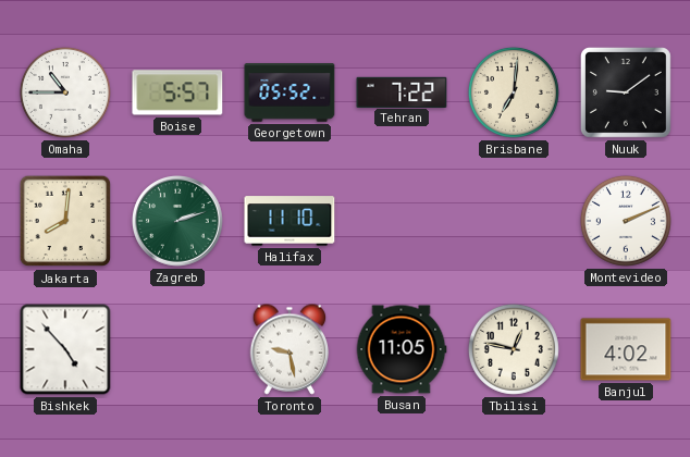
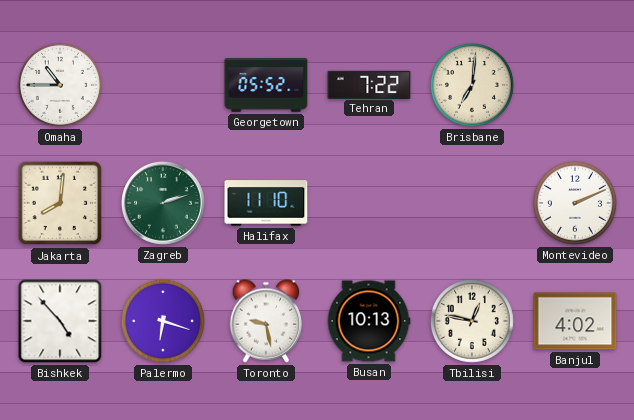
Boise: 5:57 -> none
Nuuk: 9:09 -> none
Palermo: none -> 6:18
Busan: 11:05 -> 10:13
